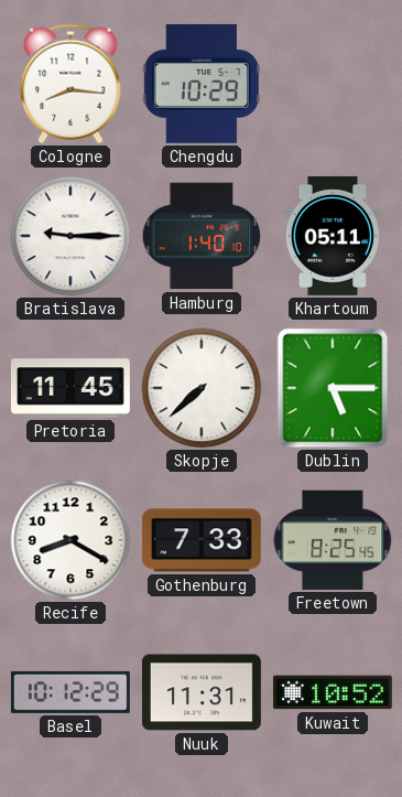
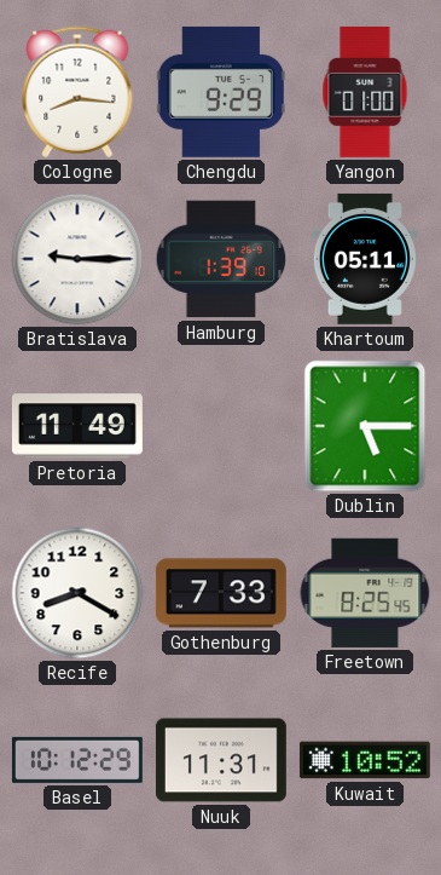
Chengdu: 10:29 -> 9:29
Yangon: none -> 01:00
Hamburg: 1:40 -> 1:39
Pretoria: 11:45 -> 11:49
Skopje: 7:38 -> none
